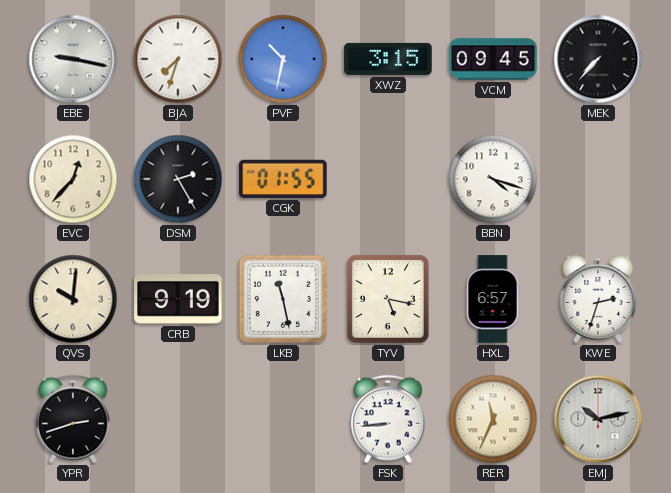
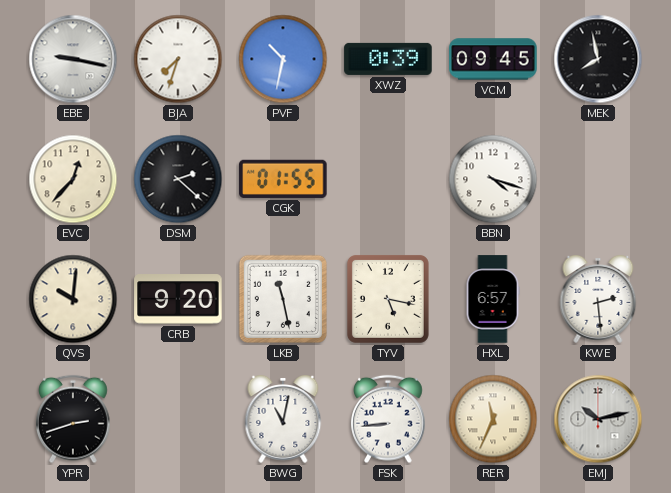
XWZ: 3:15 -> 0:39
MEK: 7:37 -> 7:58
DSM: 2:25 -> 2:22
CRB: 9:19 -> 9:20
KWE: 2:33 -> 2:29
BWG: none -> 11:02
